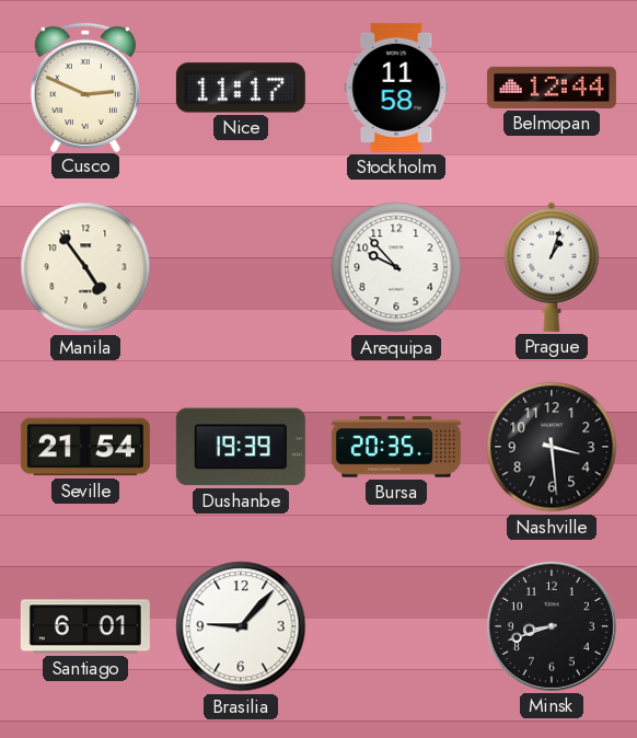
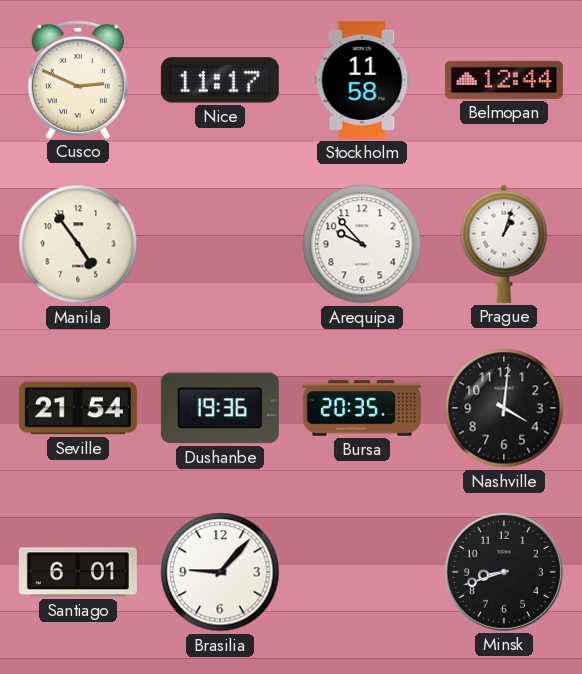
Dushanbe: 19:39 -> 19:36
Nashville: 3:29 -> 4:01
